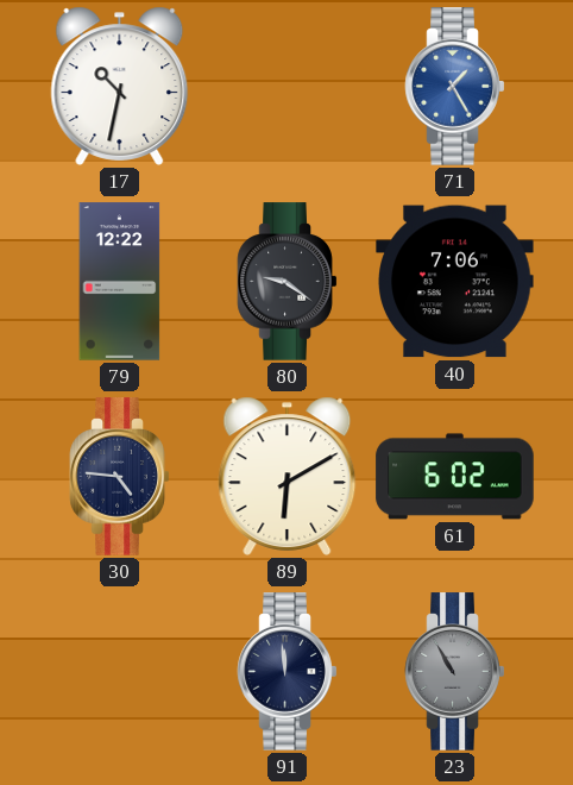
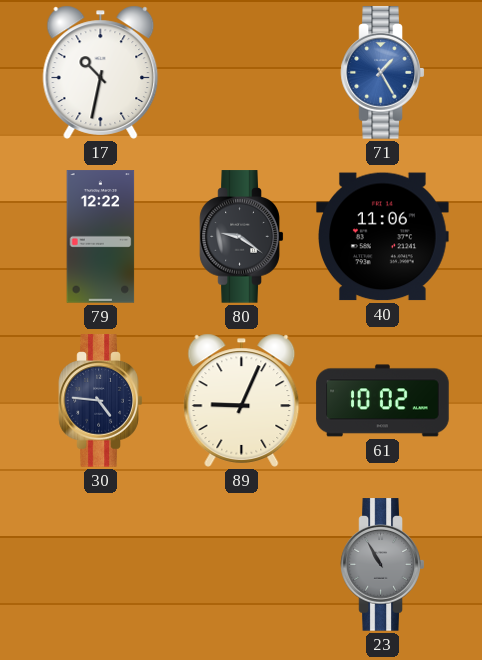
40: 7:06 -> 11:06
89: 6:10 -> 9:04
61: 6:02 -> 10:02
91: 11:59 -> none
